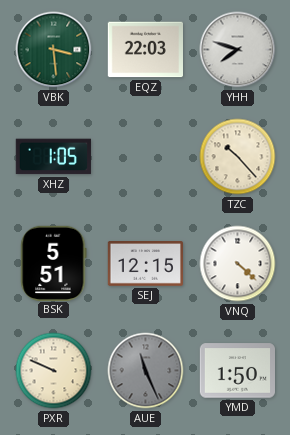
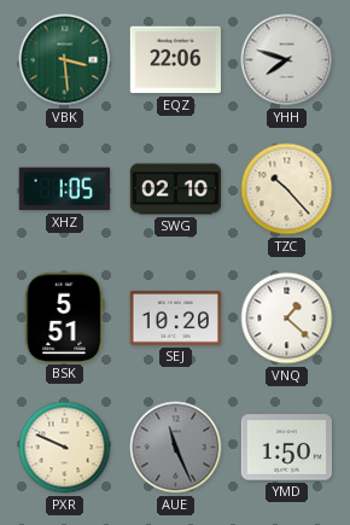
EQZ: 22:03 -> 22:06
SWG: none -> 02:10
SEJ: 12:15 -> 10:20
VNQ: 4:22 -> 1:22
